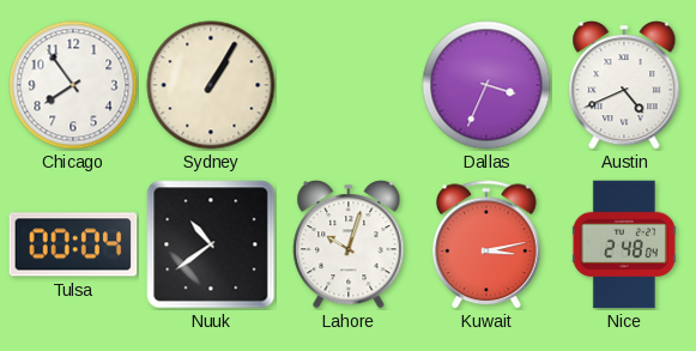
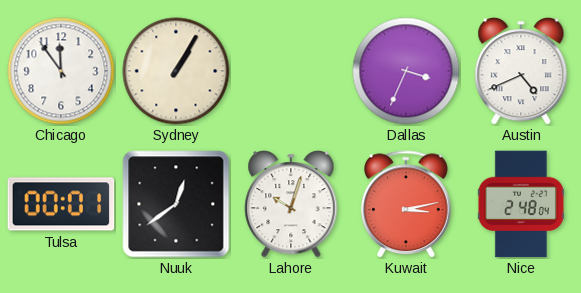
Chicago: 7:54 -> 11:54
Tulsa: 00:04 -> 00:01
Nuuk: 10:39 -> 12:39
